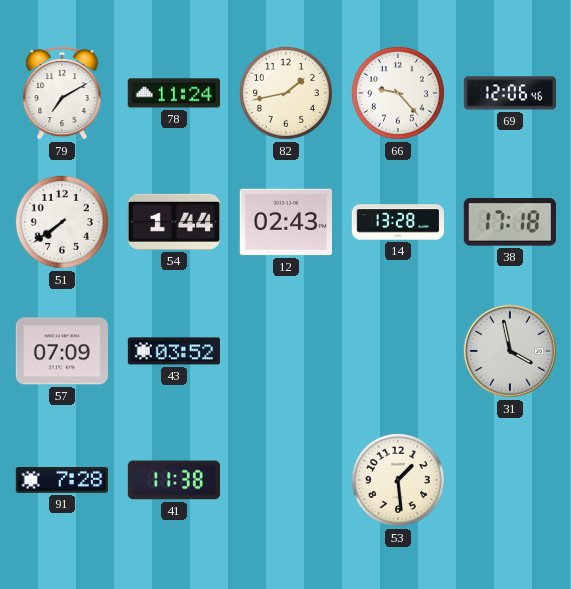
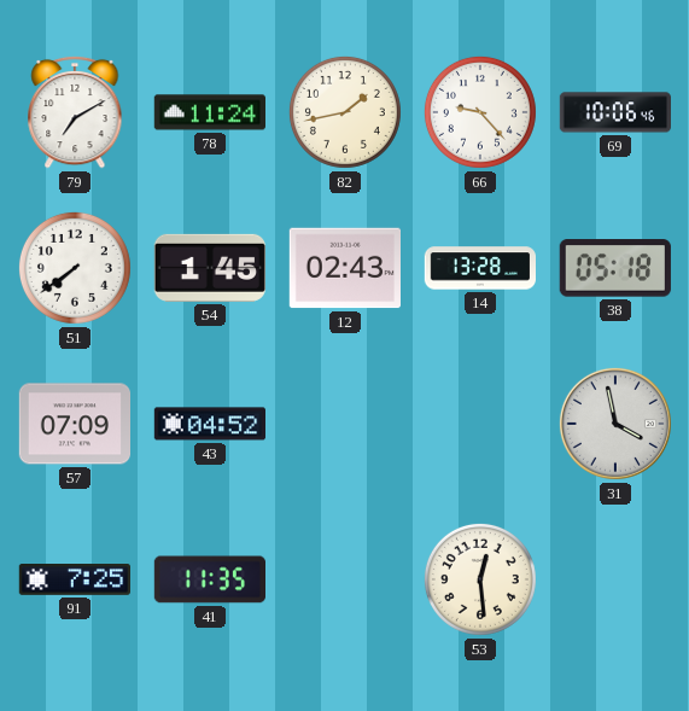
69: 12:06 -> 10:06
54: 1:44 -> 1:45
38: 17:18 -> 05:18
43: 03:52 -> 04:52
91: 7:28 -> 7:25
41: 11:38 -> 11:35
53: 1:29 -> 12:29
